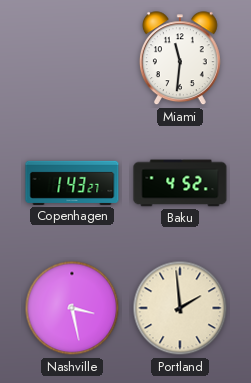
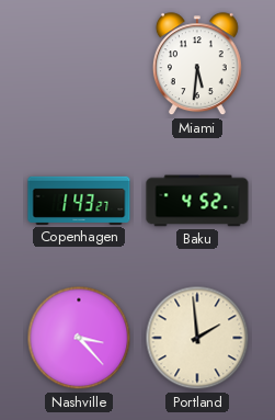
Miami: 11:31 -> 5:31
Nashville: 3:28 -> 3:23
